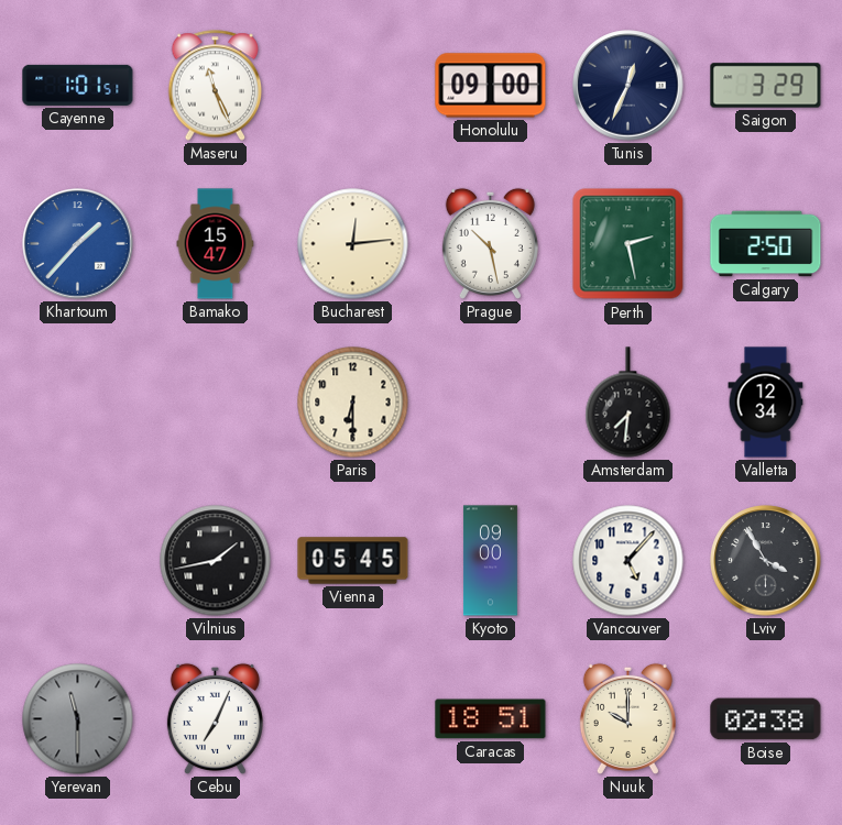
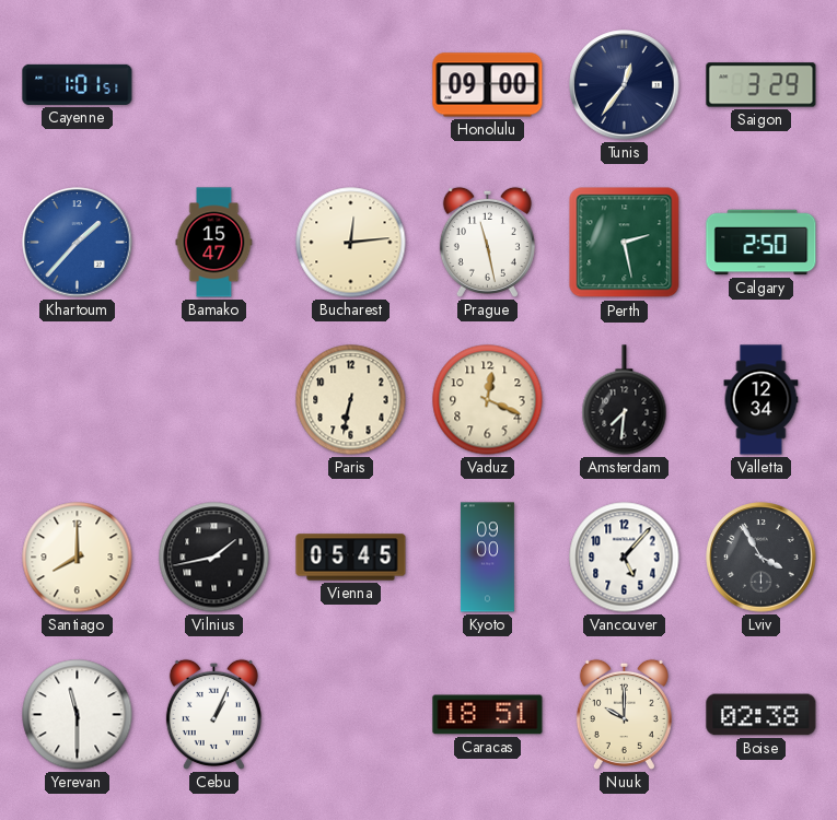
Maseru: 11:26 -> none
Tunis: 12:34 -> 12:36
Prague: 10:28 -> 11:28
Paris: 6:30 -> 6:32
Vaduz: none -> 12:19
Santiago: none -> 8:00
Yerevan dial: grey -> white
Cebu: 7:04 -> 1:04
